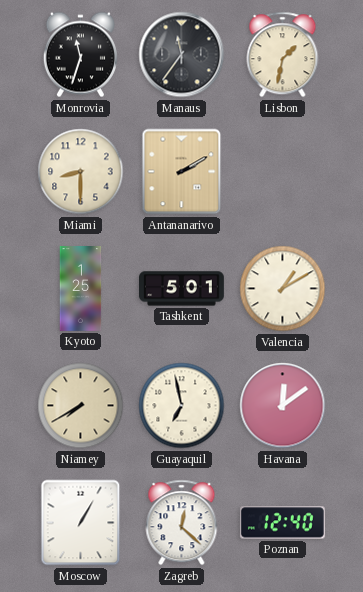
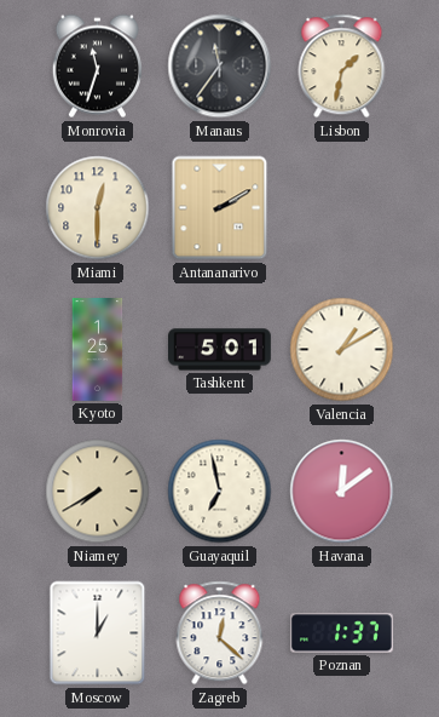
Miami: 8:30 -> 12:30
Moscow: 1:05 -> 1:00
Poznan: 12:40 -> 1:37
